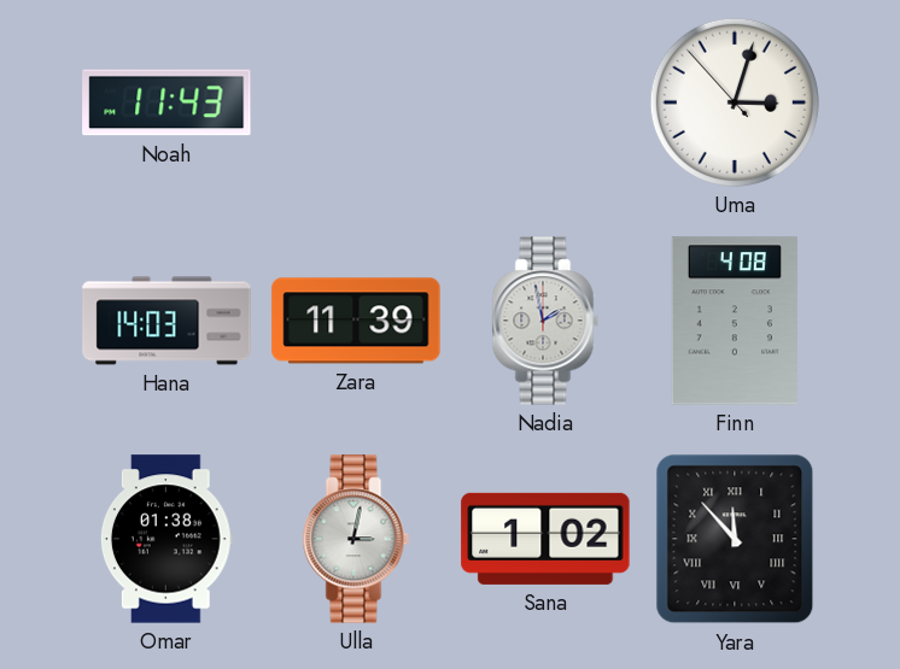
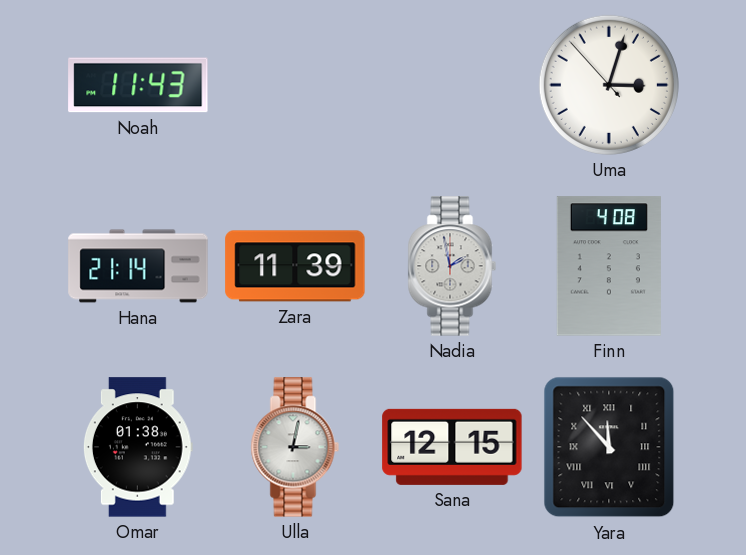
Hana: 14:03 -> 21:14
Sana: 1:02 -> 12:15
